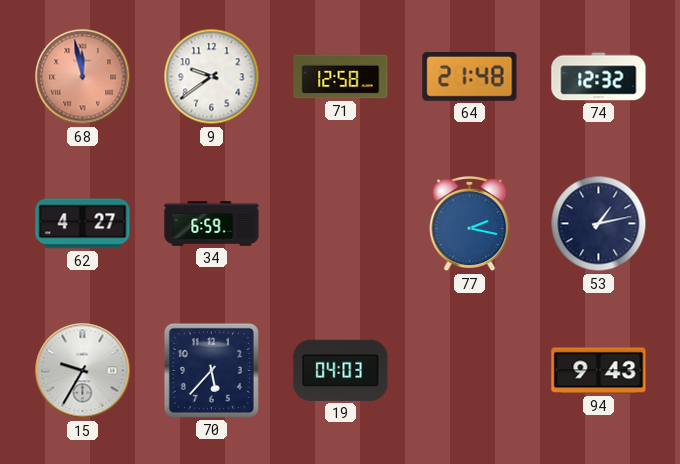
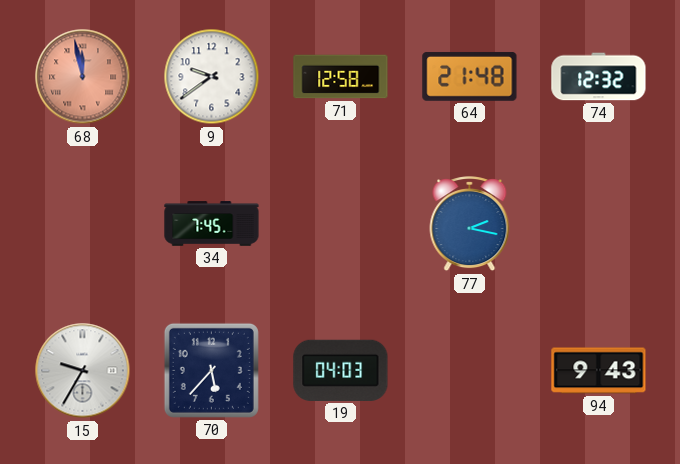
62: 4:27 -> none
34: 6:59 -> 7:45
53: 1:13 -> none
